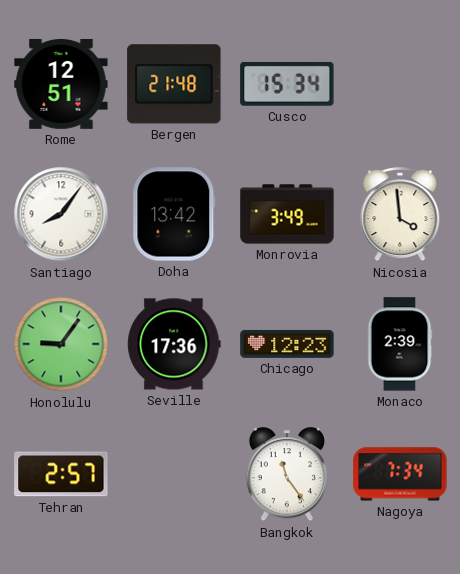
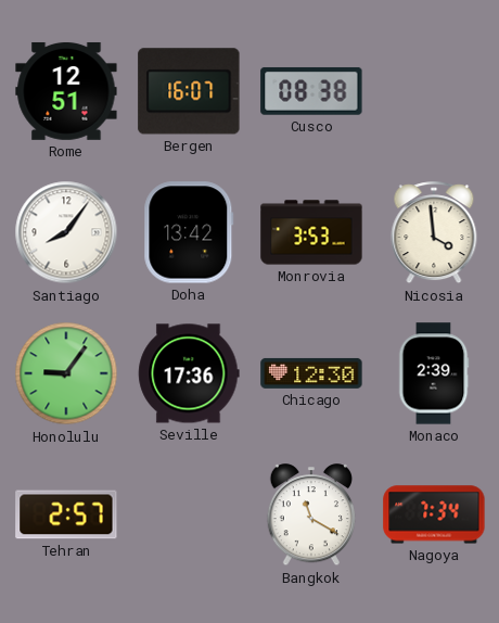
Bergen: 21:48 -> 16:07
Cusco: 15:34 -> 08:38
Monrovia: 3:49 -> 3:53
Chicago: 12:23 -> 12:30
Bangkok: 11:24 -> 11:20
